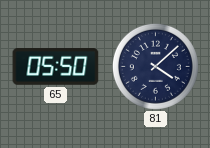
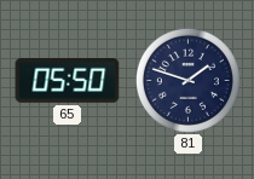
81: 4:08 -> 1:48
